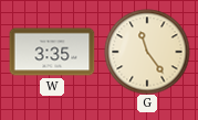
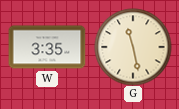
G: 11:24 -> 11:28
